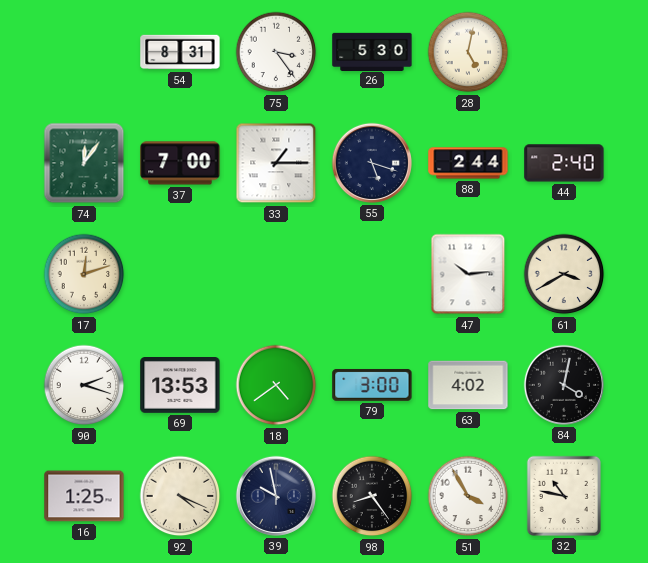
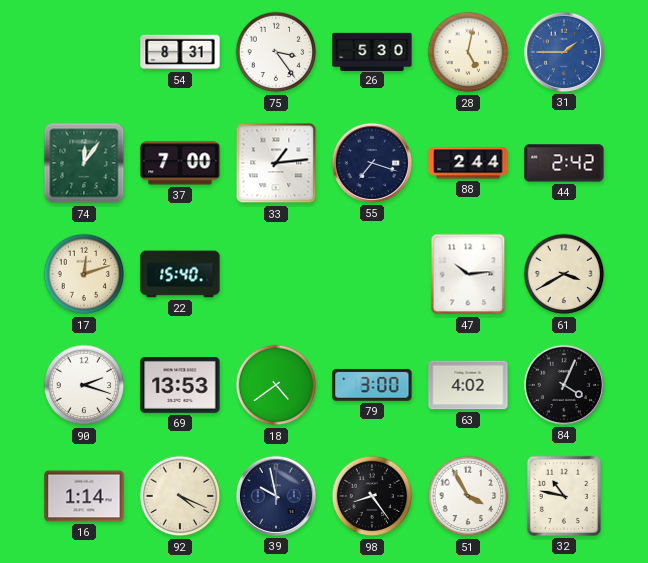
31: none -> 1:45
33: 1:15 -> 1:14
55: 5:18 -> 7:18
44: 2:40 -> 2:42
22: none -> 15:40
84: 4:02 -> 4:04
16: 1:25 -> 1:14
